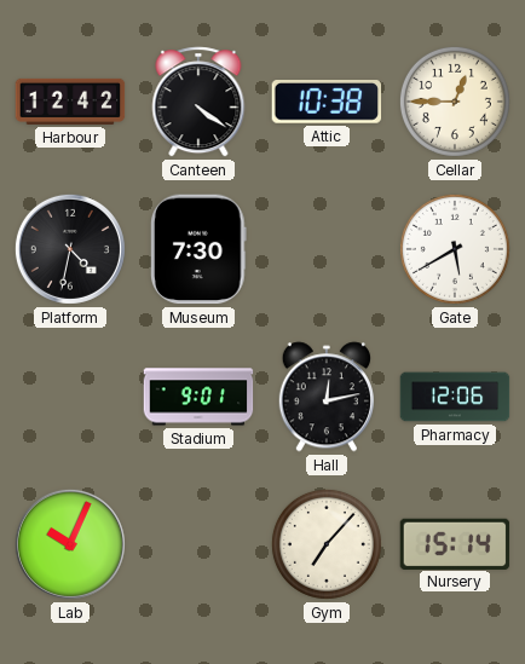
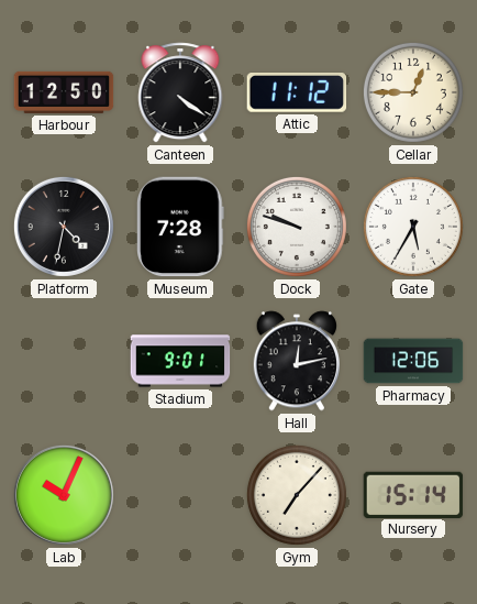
Harbour: 12:42 -> 12:50
Attic: 10:38 -> 11:12
Museum: 7:30 -> 7:28
Dock: none -> 9:48
Gate: 5:40 -> 5:35
